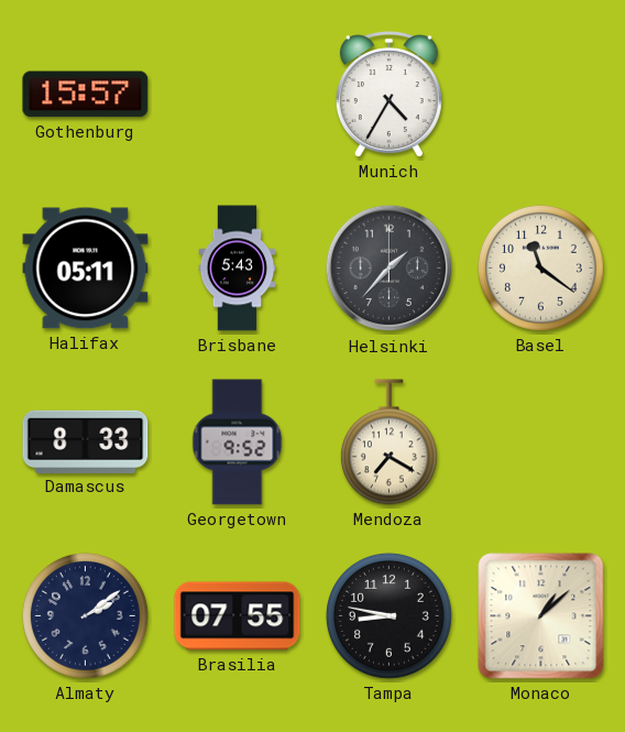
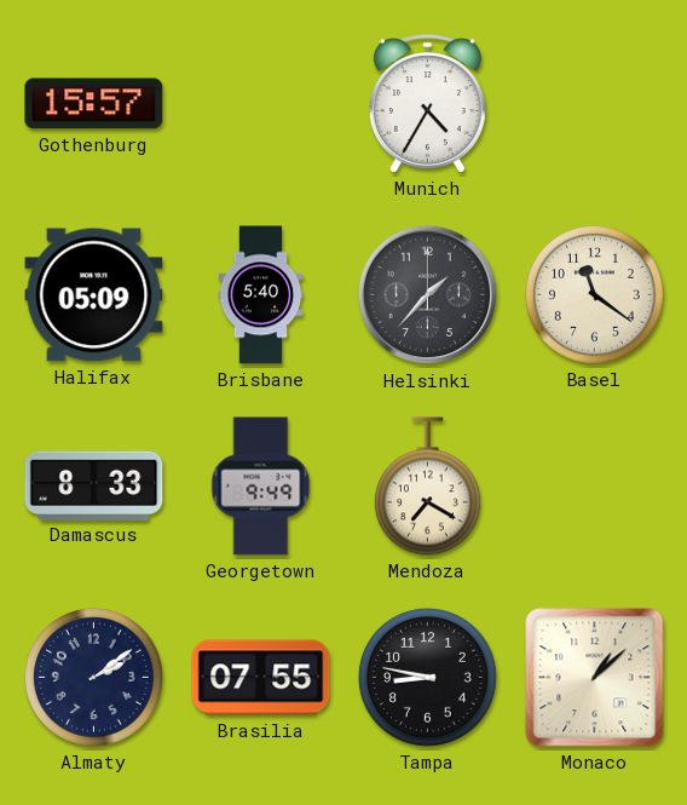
Halifax: 05:11 -> 05:09
Brisbane: 5:43 -> 5:40
Georgetown: 9:52 -> 9:49
